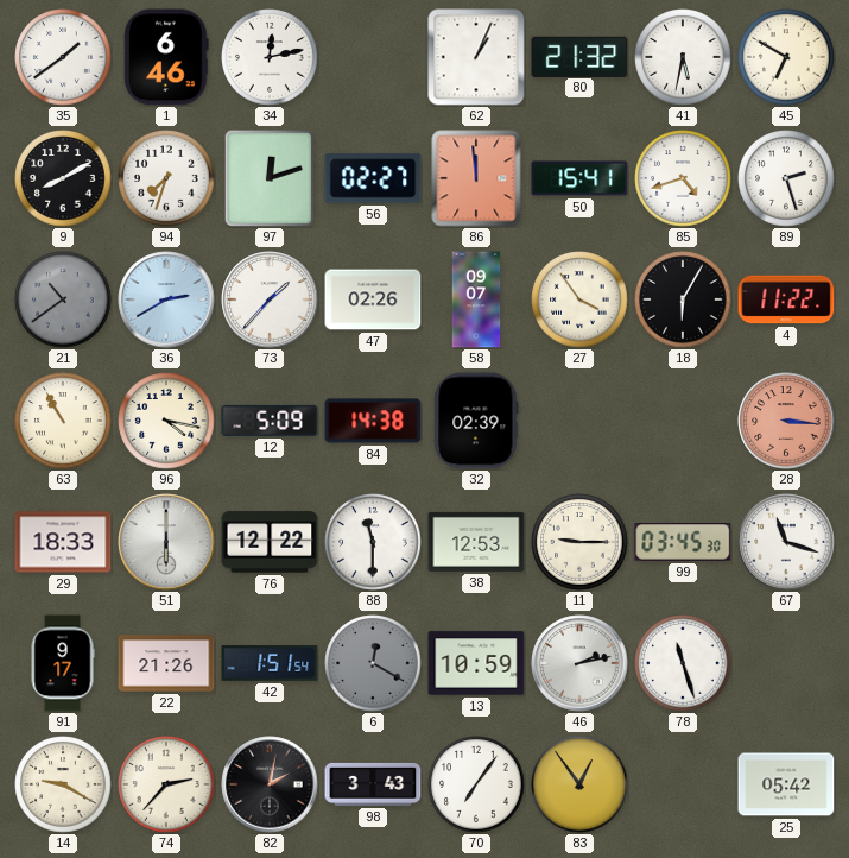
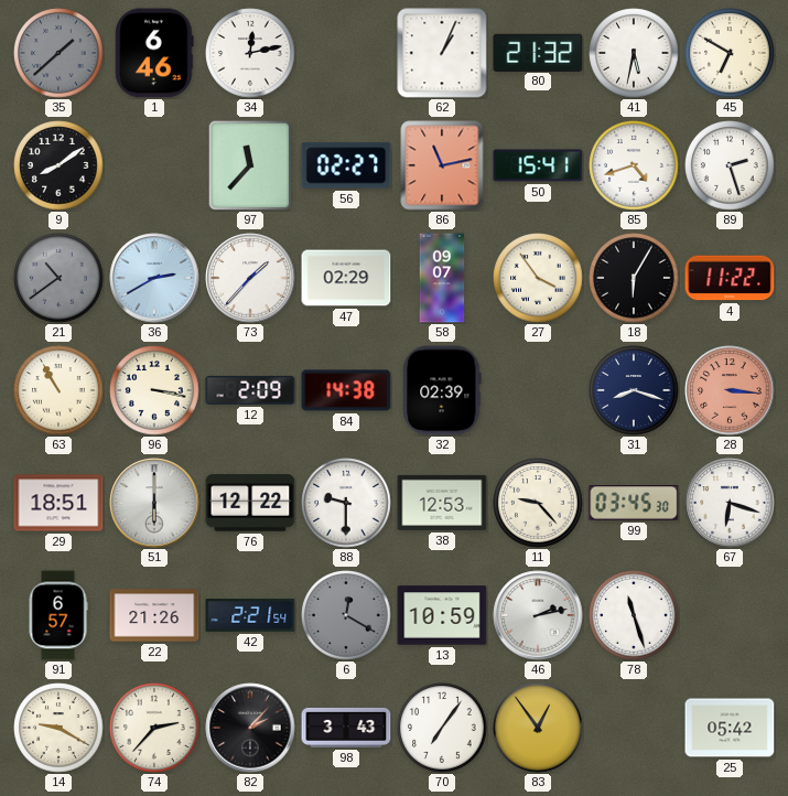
35: 1:39 -> 1:38
35 dial: white -> grey
9: 8:10 -> 8:09
94: 7:33 -> none
97: 12:12 -> 11:37
86: 11:59 -> 11:13
47: 02:26 -> 02:29
96: 4:17 -> 3:17
12: 5:09 -> 2:09
31: none -> 8:18
29: 18:33 -> 18:51
88: 11:30 -> 9:30
11: 9:15 -> 9:23
67: 11:18 -> 6:18
91: 9:17 -> 6:57
42: 1:51 -> 2:21
82: 2:02 -> 2:07
